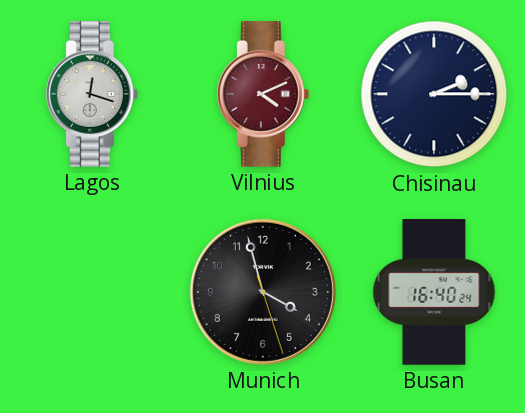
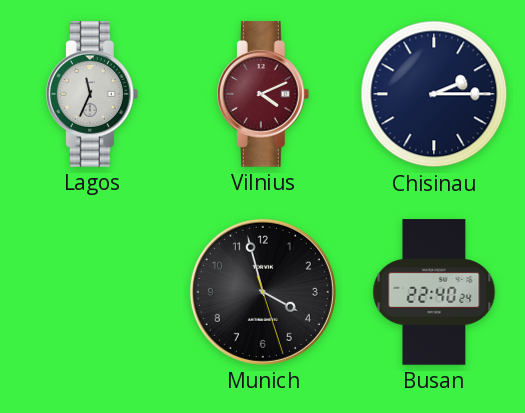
Lagos: 12:18 -> 11:34
Busan: 16:40 -> 22:40
